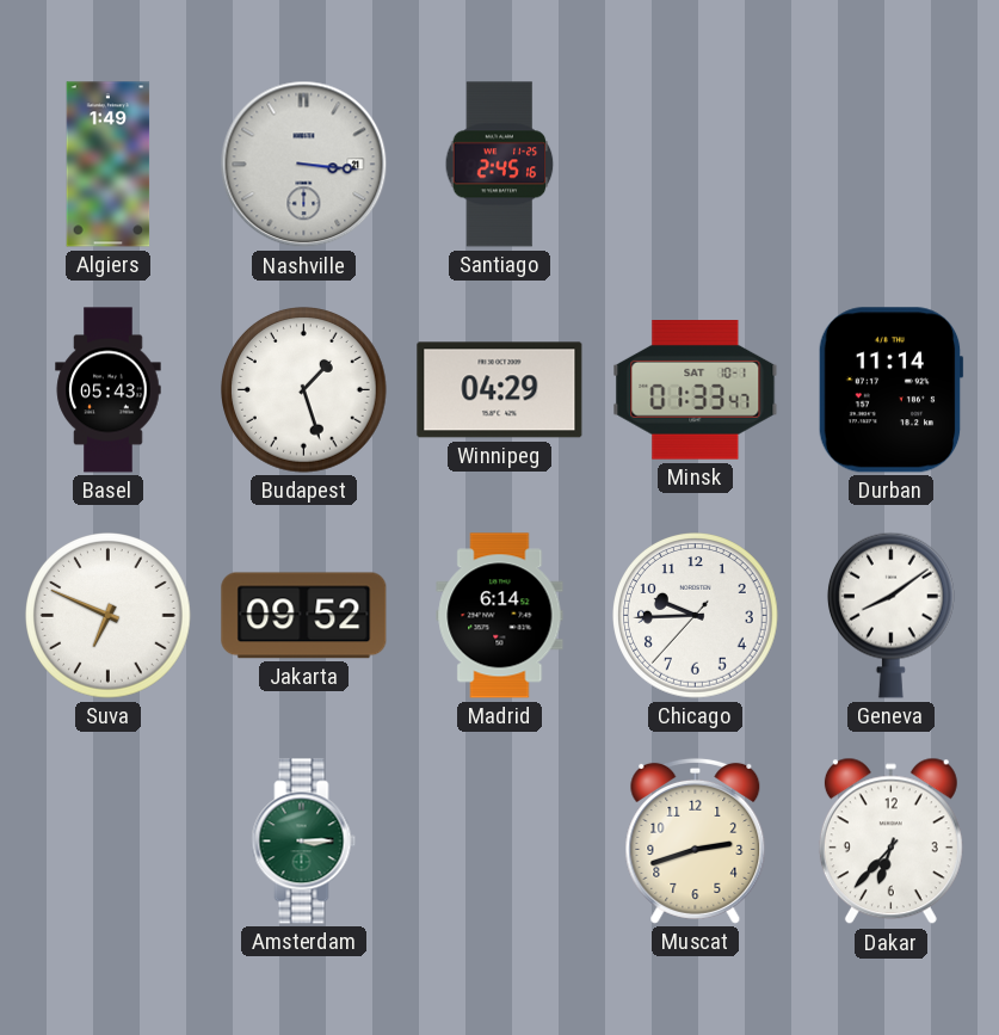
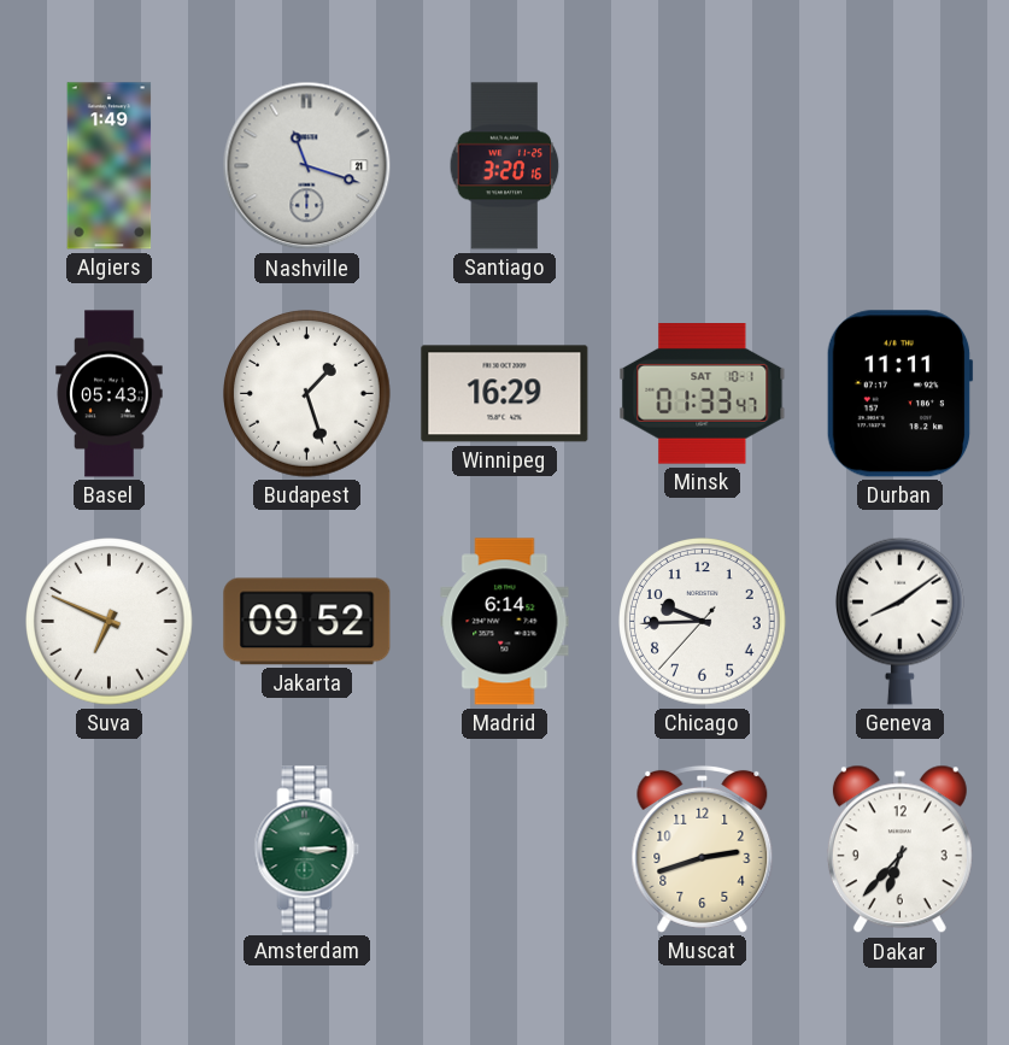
Nashville: 3:16 -> 11:18
Santiago: 2:45 -> 3:20
Winnipeg: 04:29 -> 16:29
Durban: 11:14 -> 11:11
